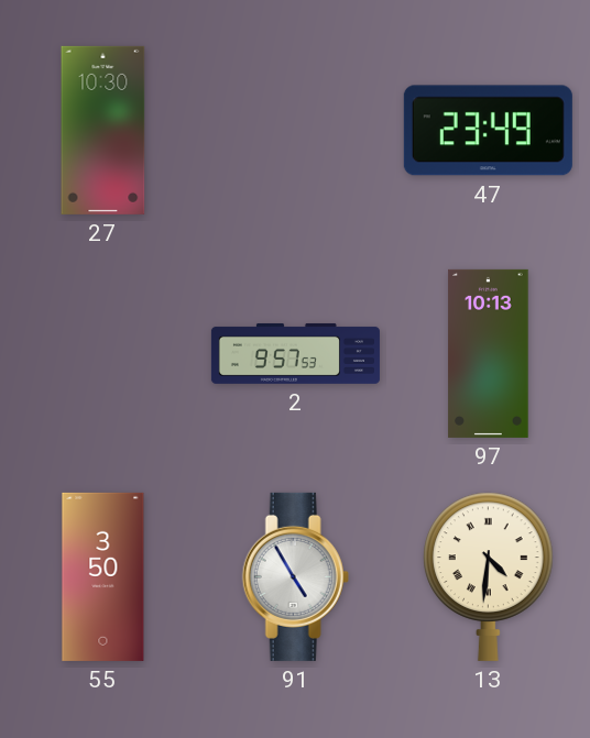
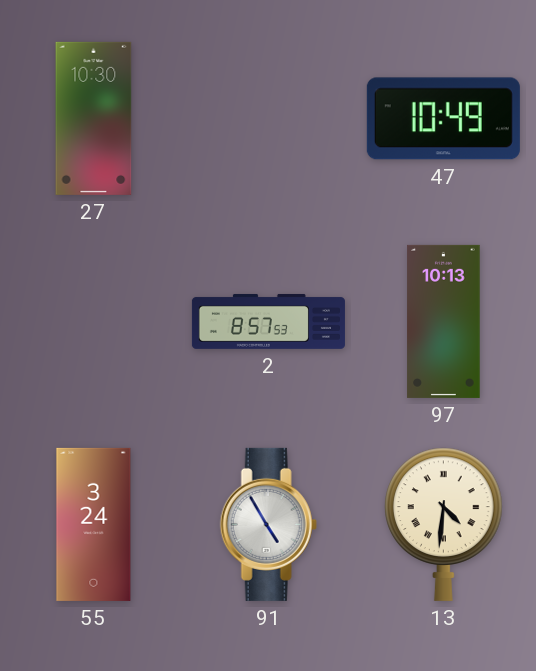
47: 23:49 -> 10:49
2: 9:57 -> 8:57
55: 3:50 -> 3:24
